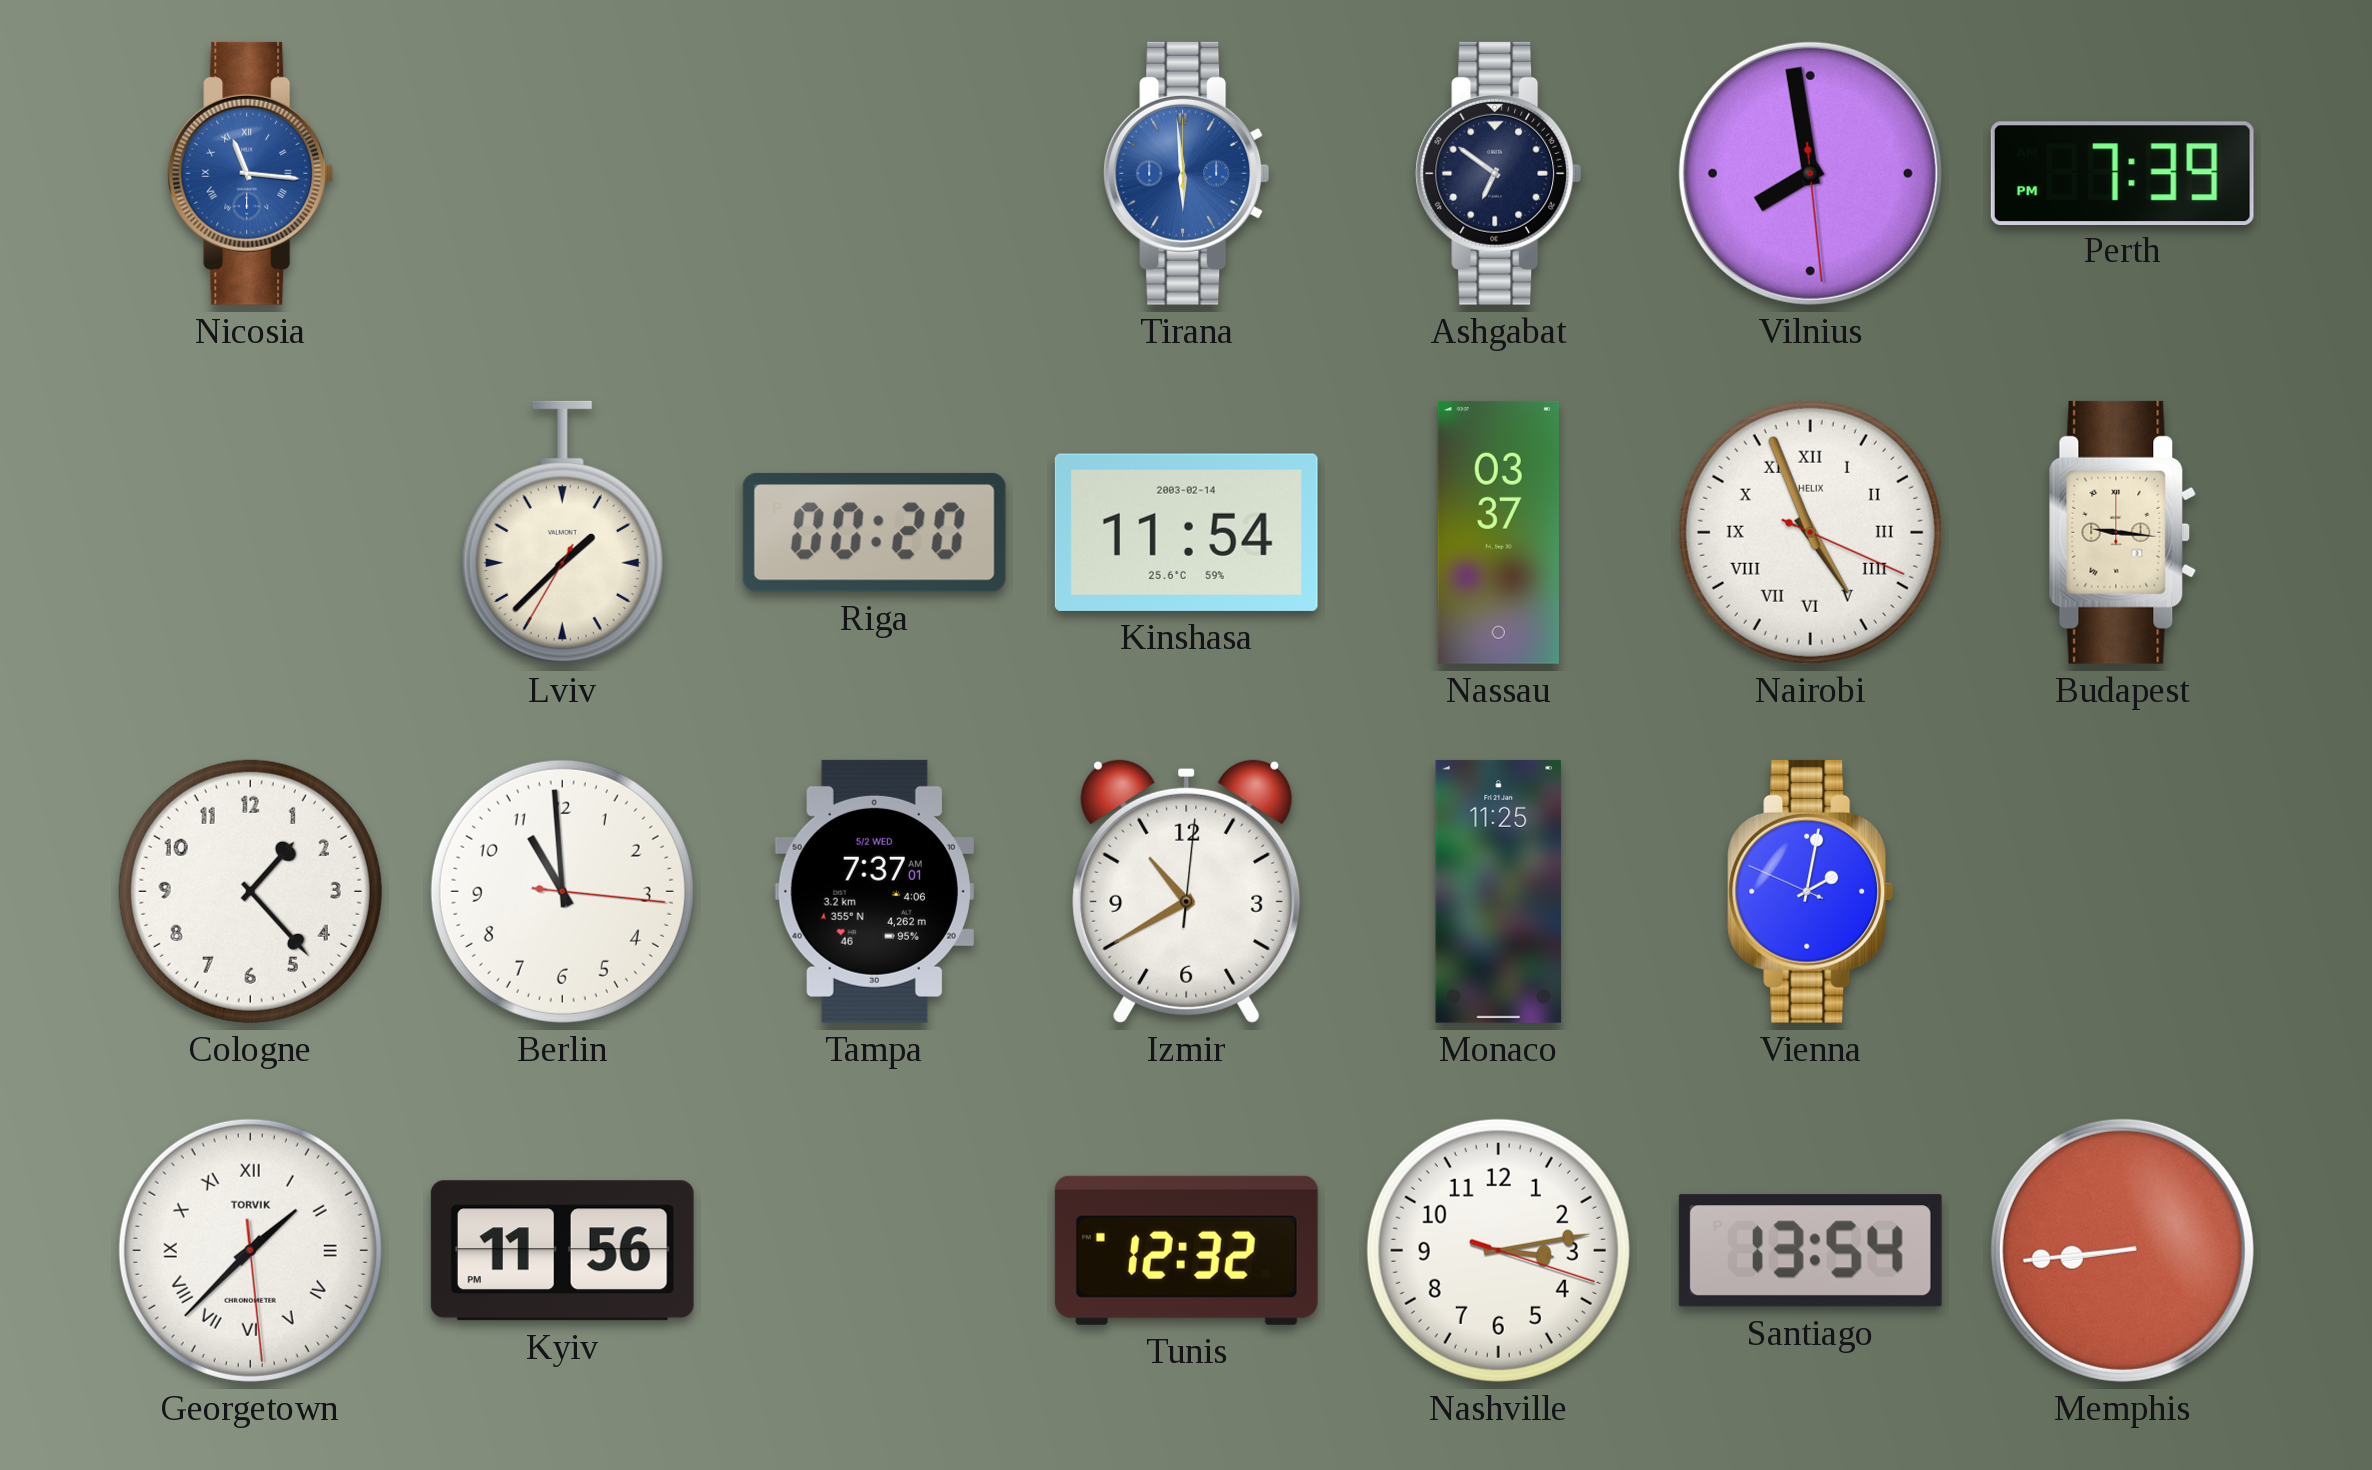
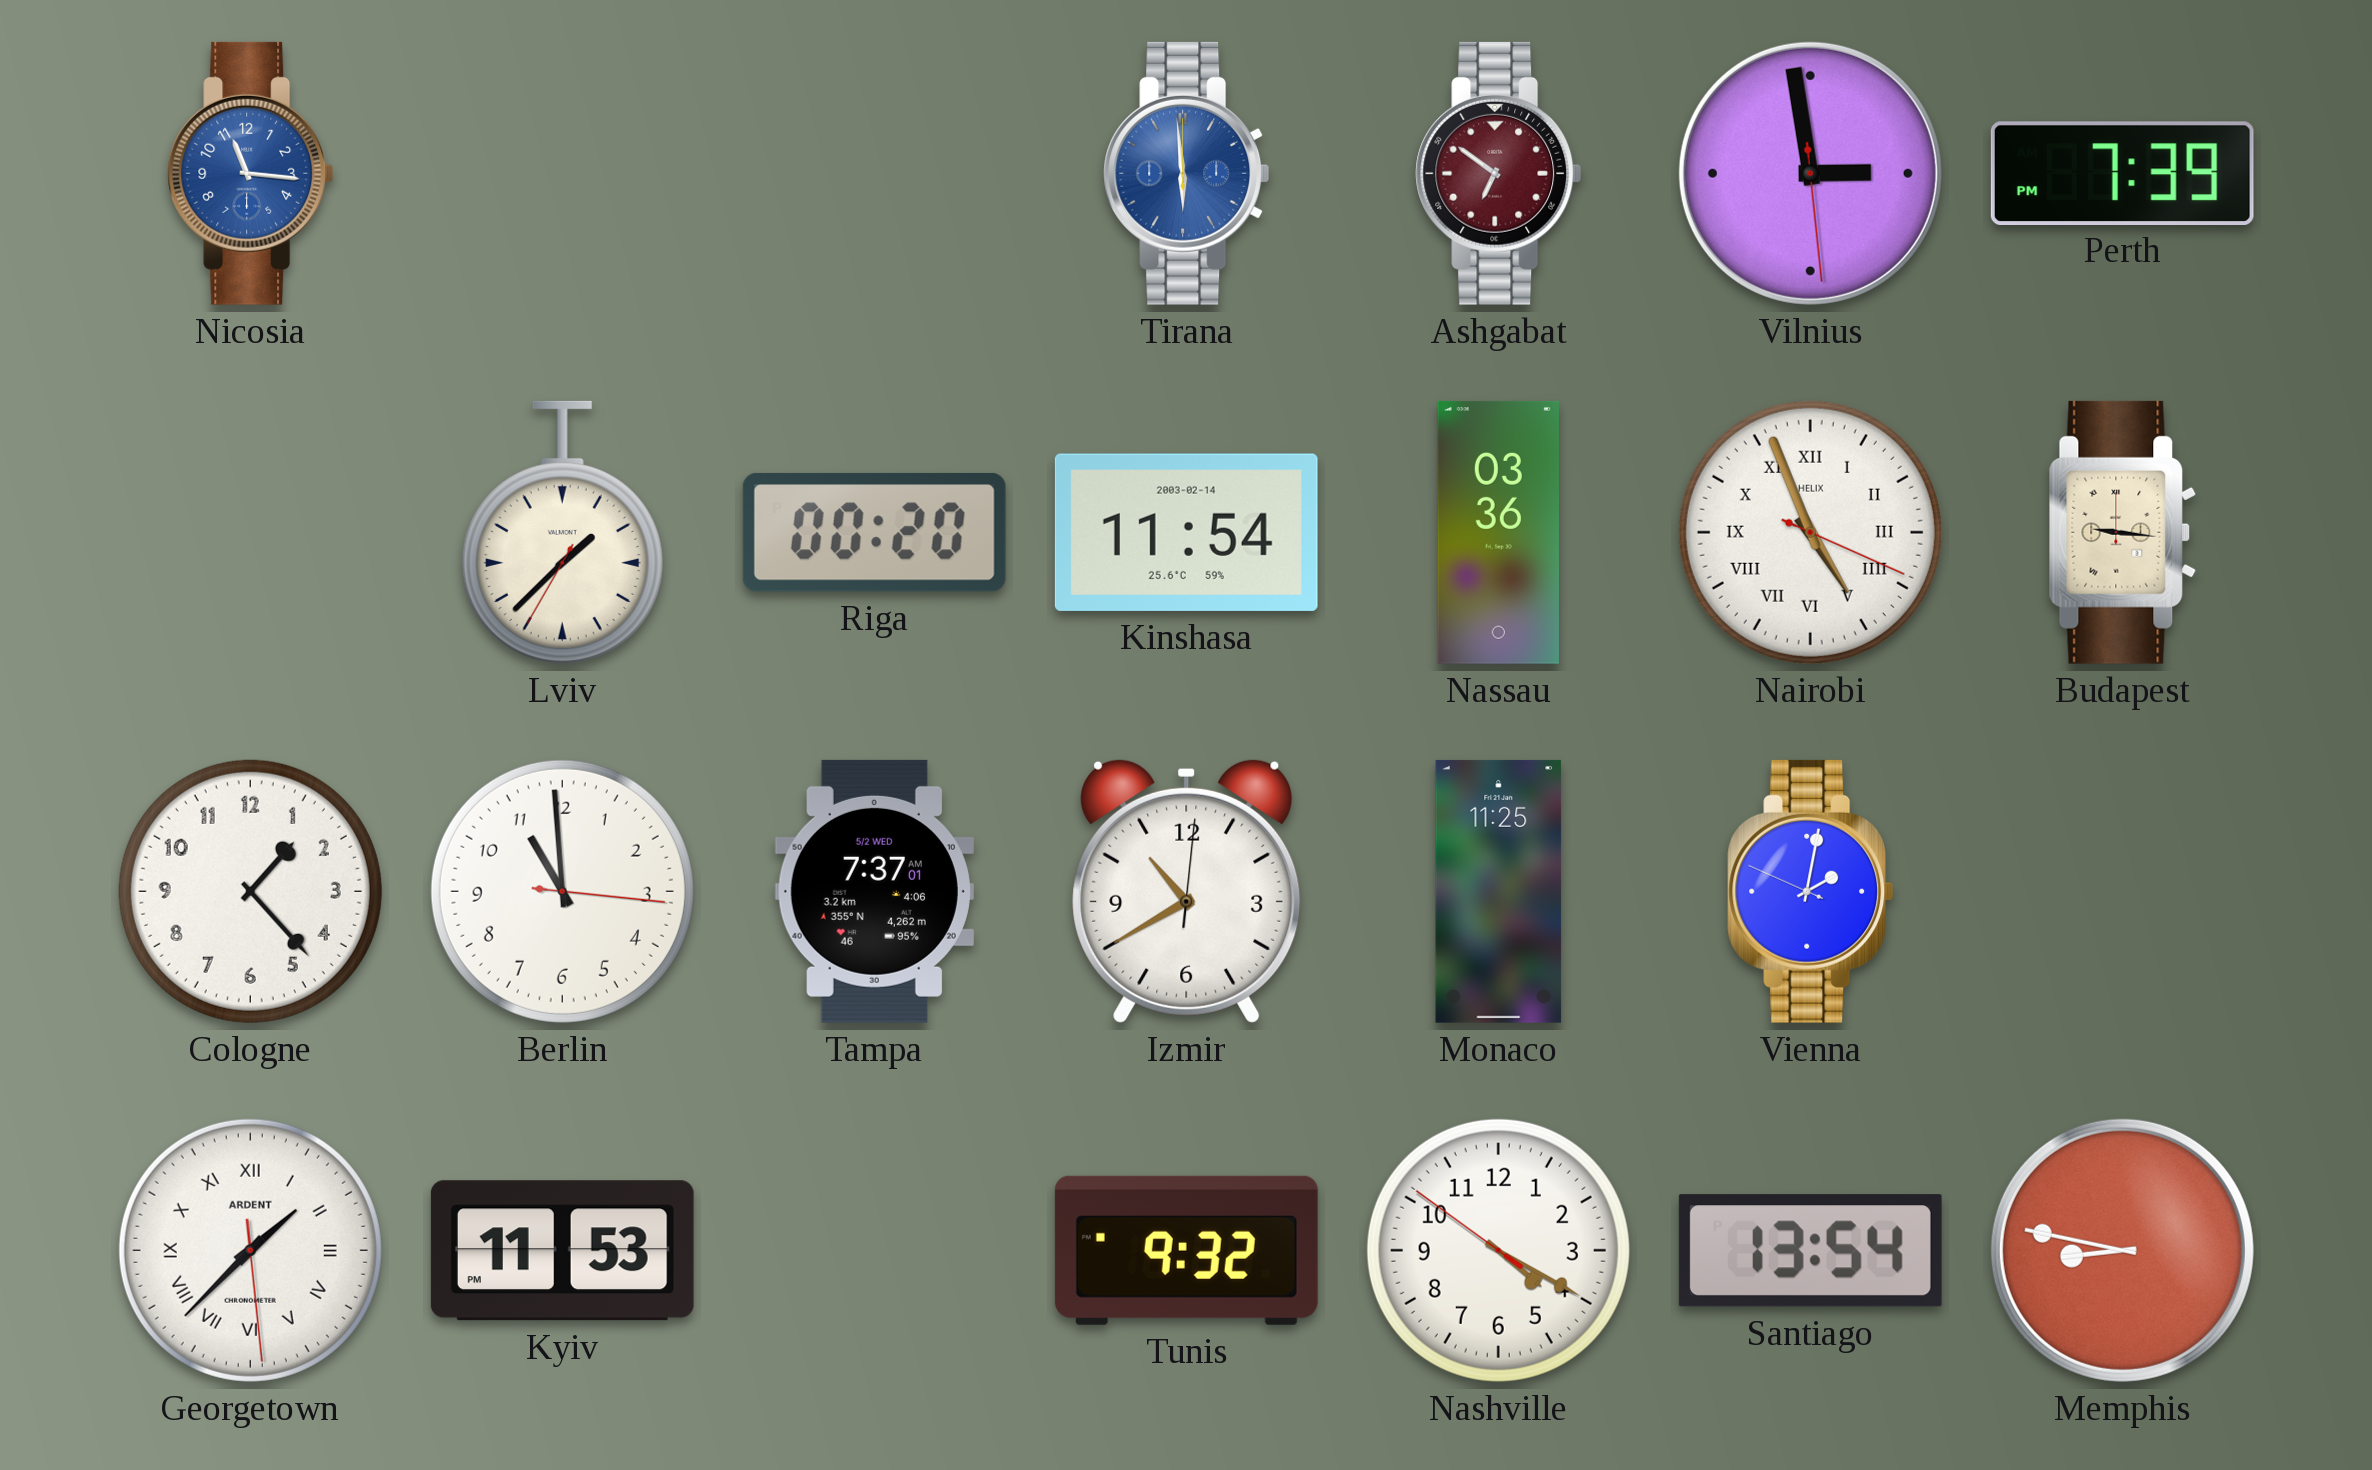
Nicosia numerals: Roman -> Arabic
Ashgabat dial: navy -> burgundy
Vilnius: 7:58 -> 2:58
Nassau: 03:37 -> 03:36
Georgetown brand: TORVIK -> ARDENT
Kyiv: 11:56 -> 11:53
Tunis: 12:32 -> 9:32
Nashville: 3:13 -> 4:19
Memphis: 8:44 -> 8:47
